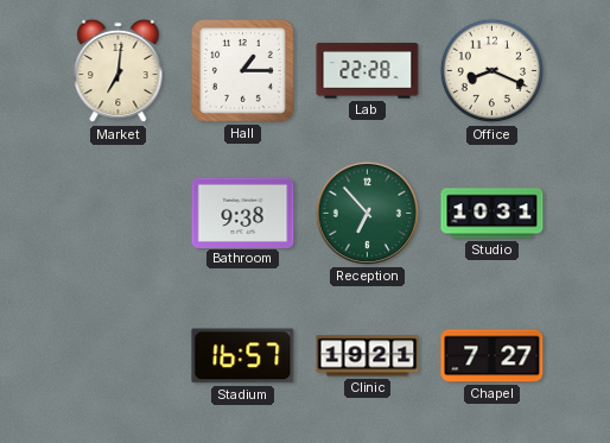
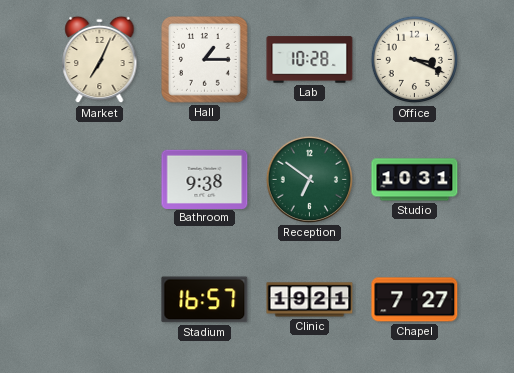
Market: 7:01 -> 7:04
Lab: 22:28 -> 10:28
Office: 8:19 -> 3:19
Reception: 6:53 -> 6:51
